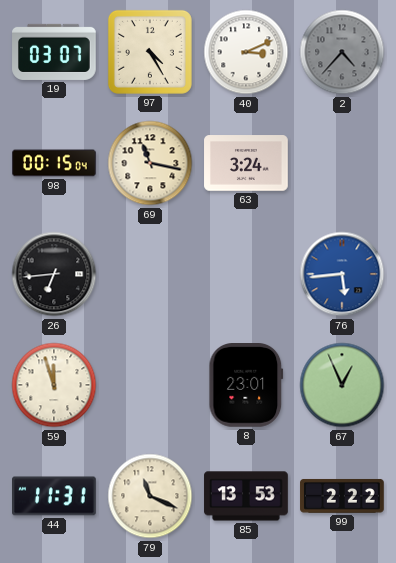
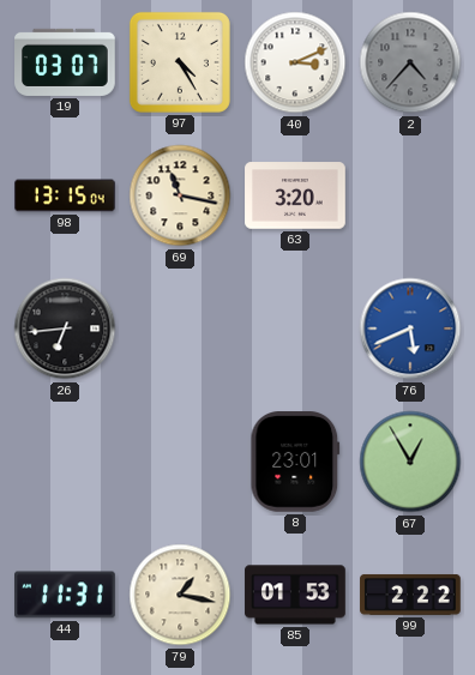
98: 00:15 -> 13:15
63: 3:24 -> 3:20
76: 5:44 -> 5:41
59: 11:57 -> none
67: 12:56 -> 12:55
79: 11:19 -> 1:17
85: 13:53 -> 01:53
